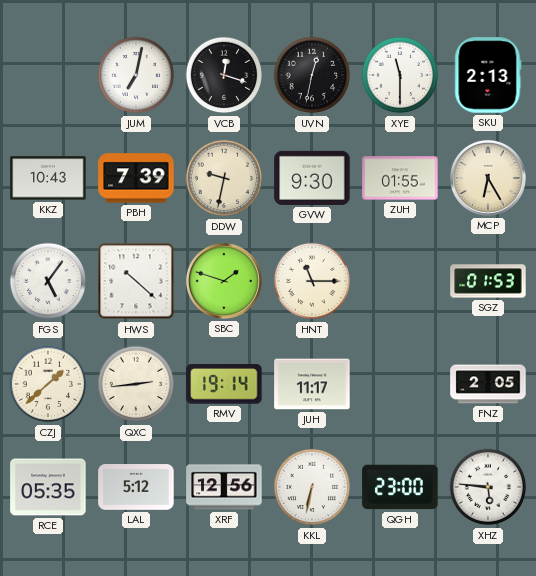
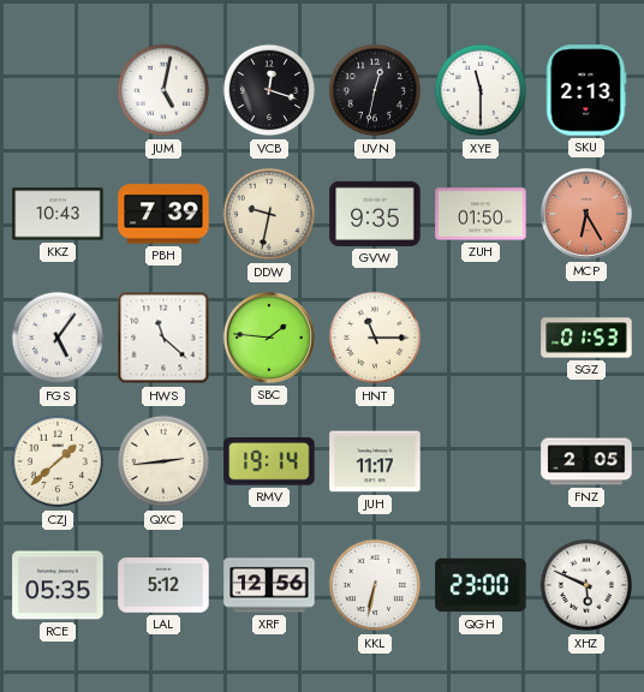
JUM: 7:02 -> 5:02
GVW: 9:30 -> 9:35
ZUH: 01:55 -> 01:50
MCP dial: cream -> salmon
HWS: 10:22 -> 11:22
SBC: 1:48 -> 1:46
XHZ: 5:46 -> 5:49
